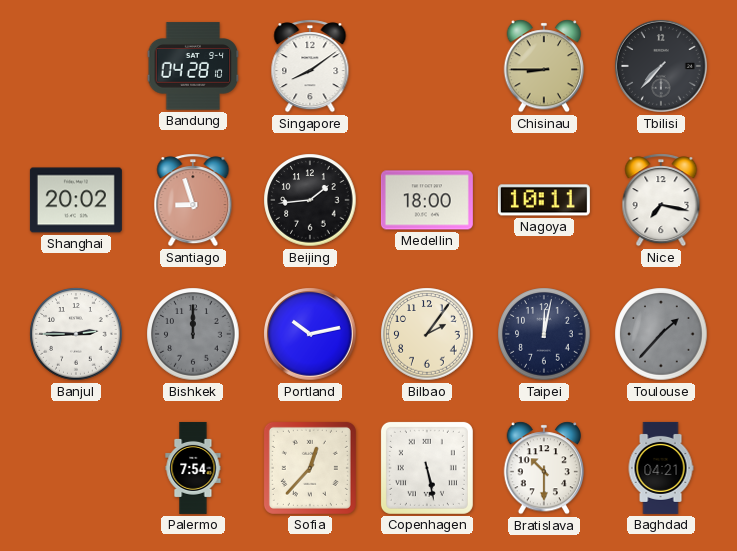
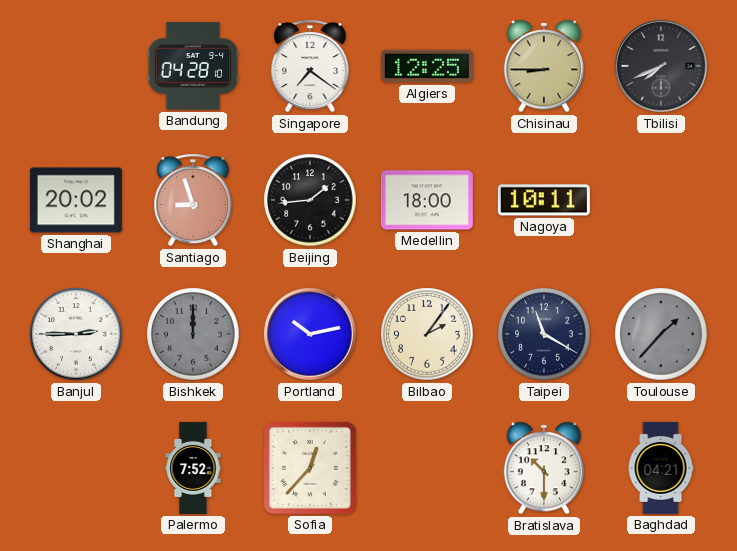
Singapore: 8:09 -> 7:21
Algiers: none -> 12:25
Tbilisi: 7:37 -> 7:41
Nice: 7:17 -> none
Taipei: 12:02 -> 11:20
Palermo: 7:54 -> 7:52
Copenhagen: 5:28 -> none
